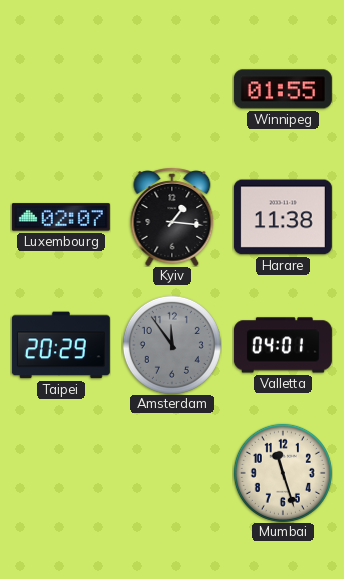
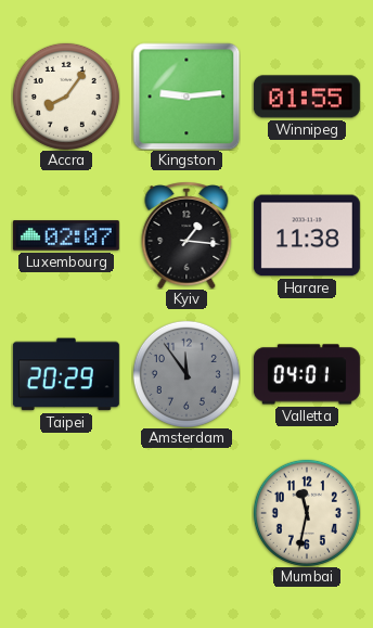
Accra: none -> 8:06
Kingston: none -> 9:14
Mumbai: 11:27 -> 11:32
